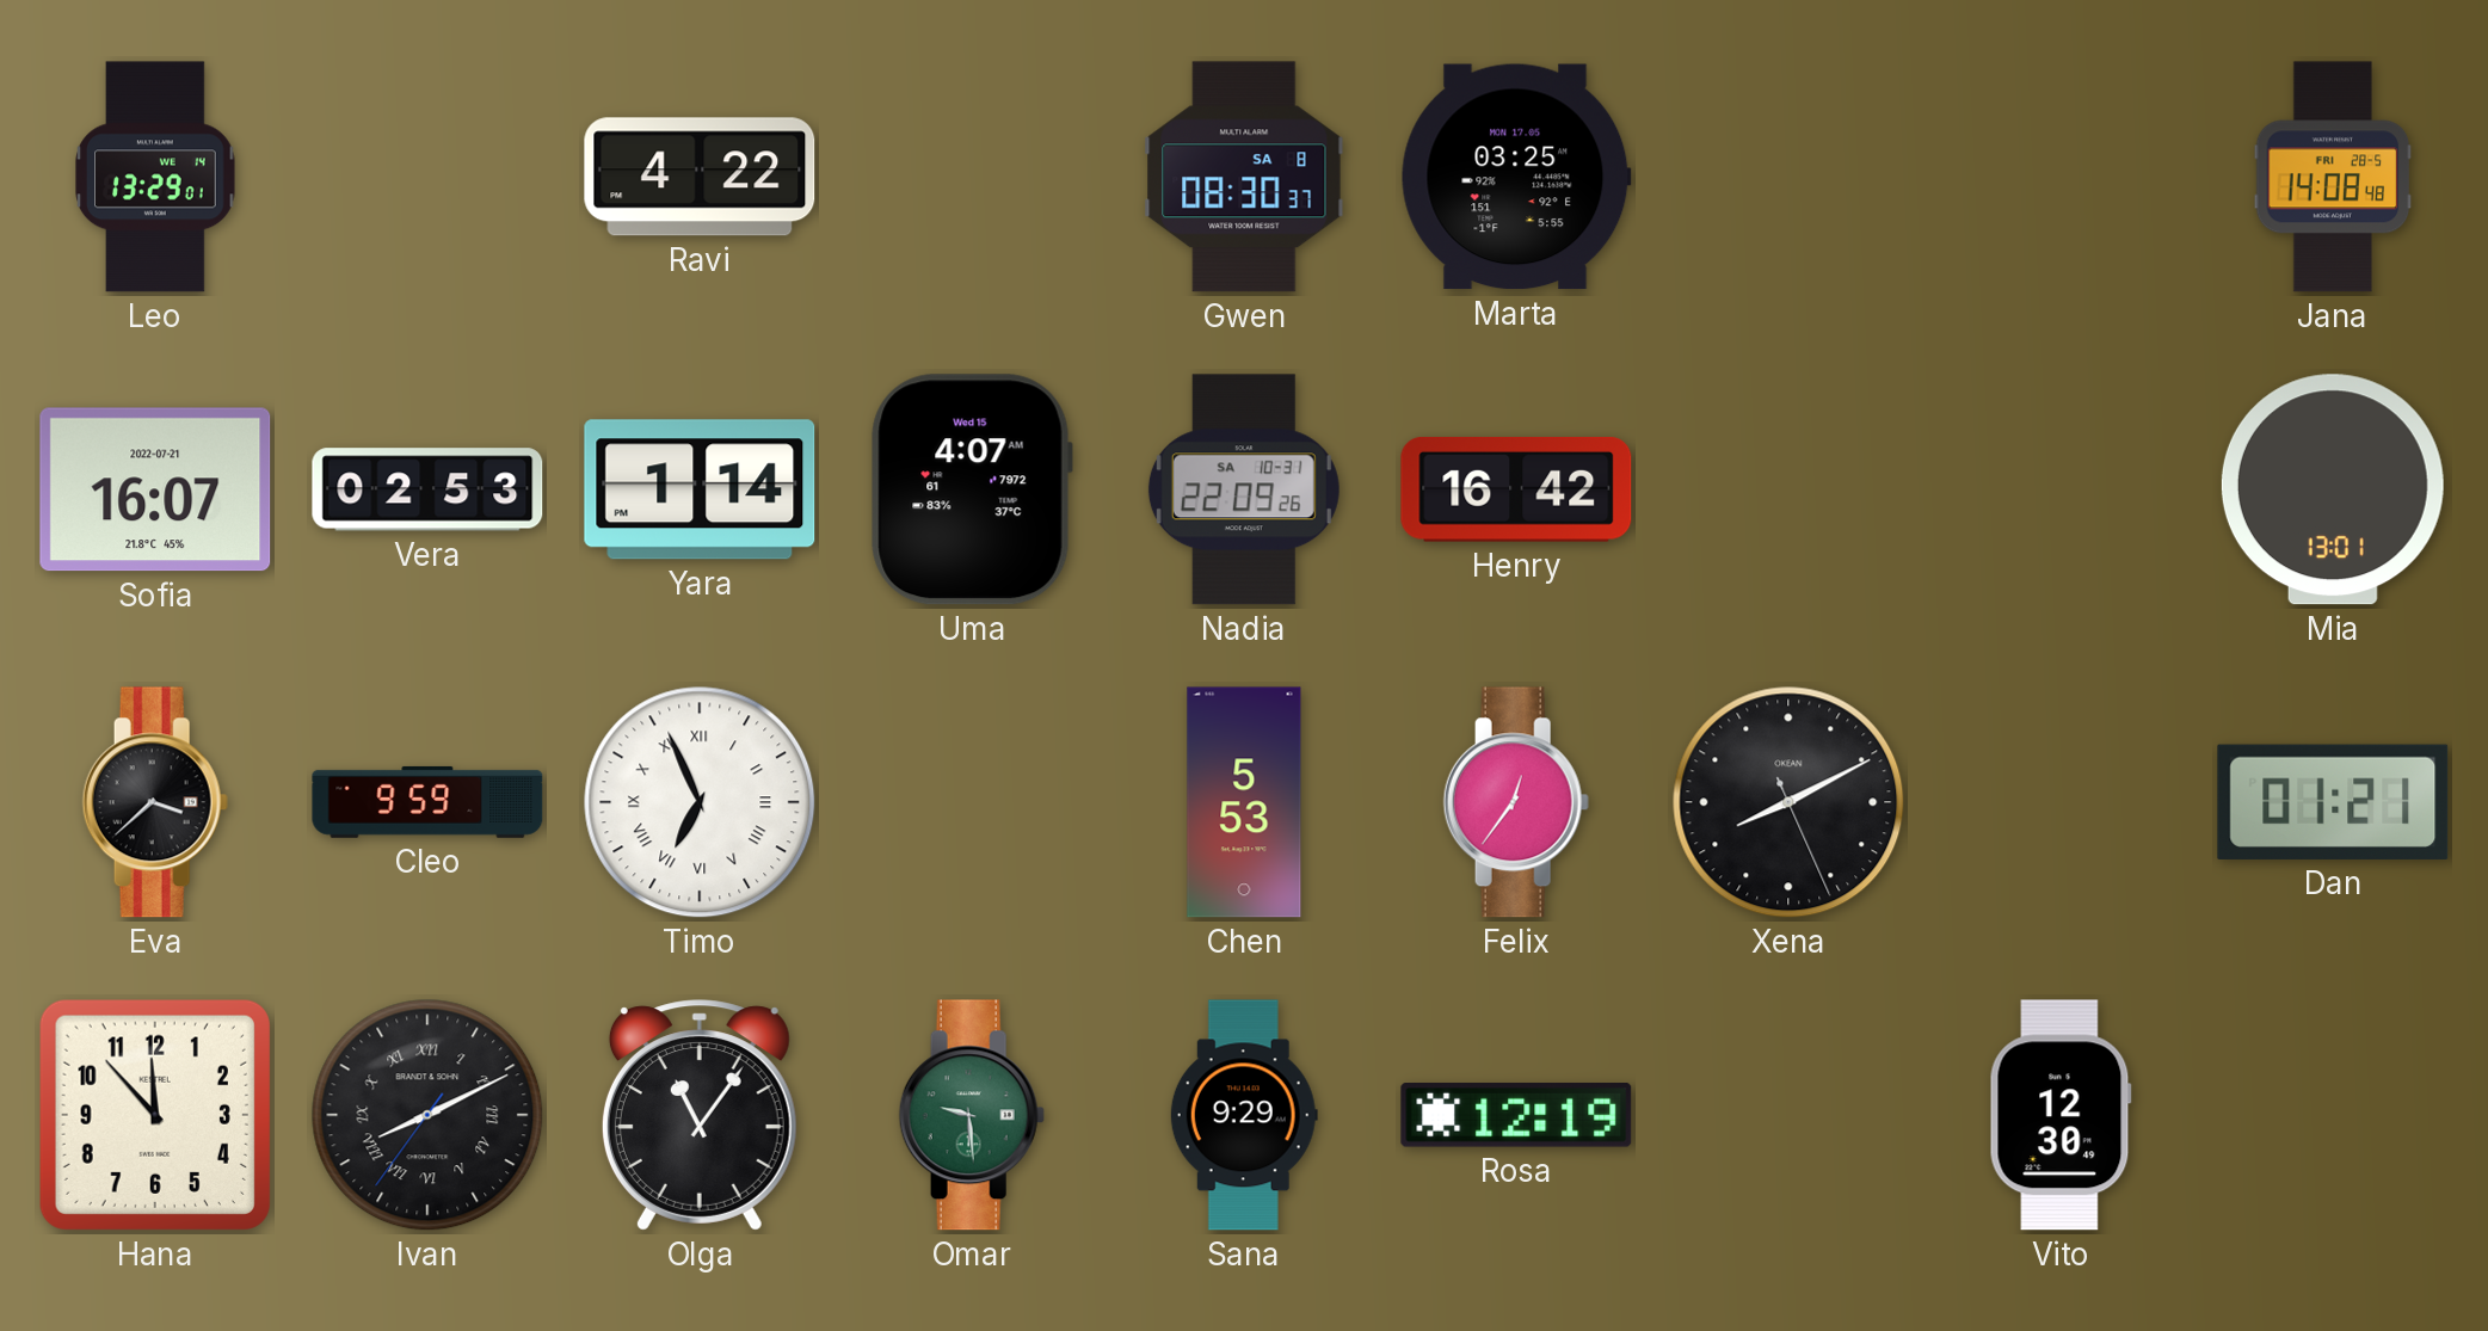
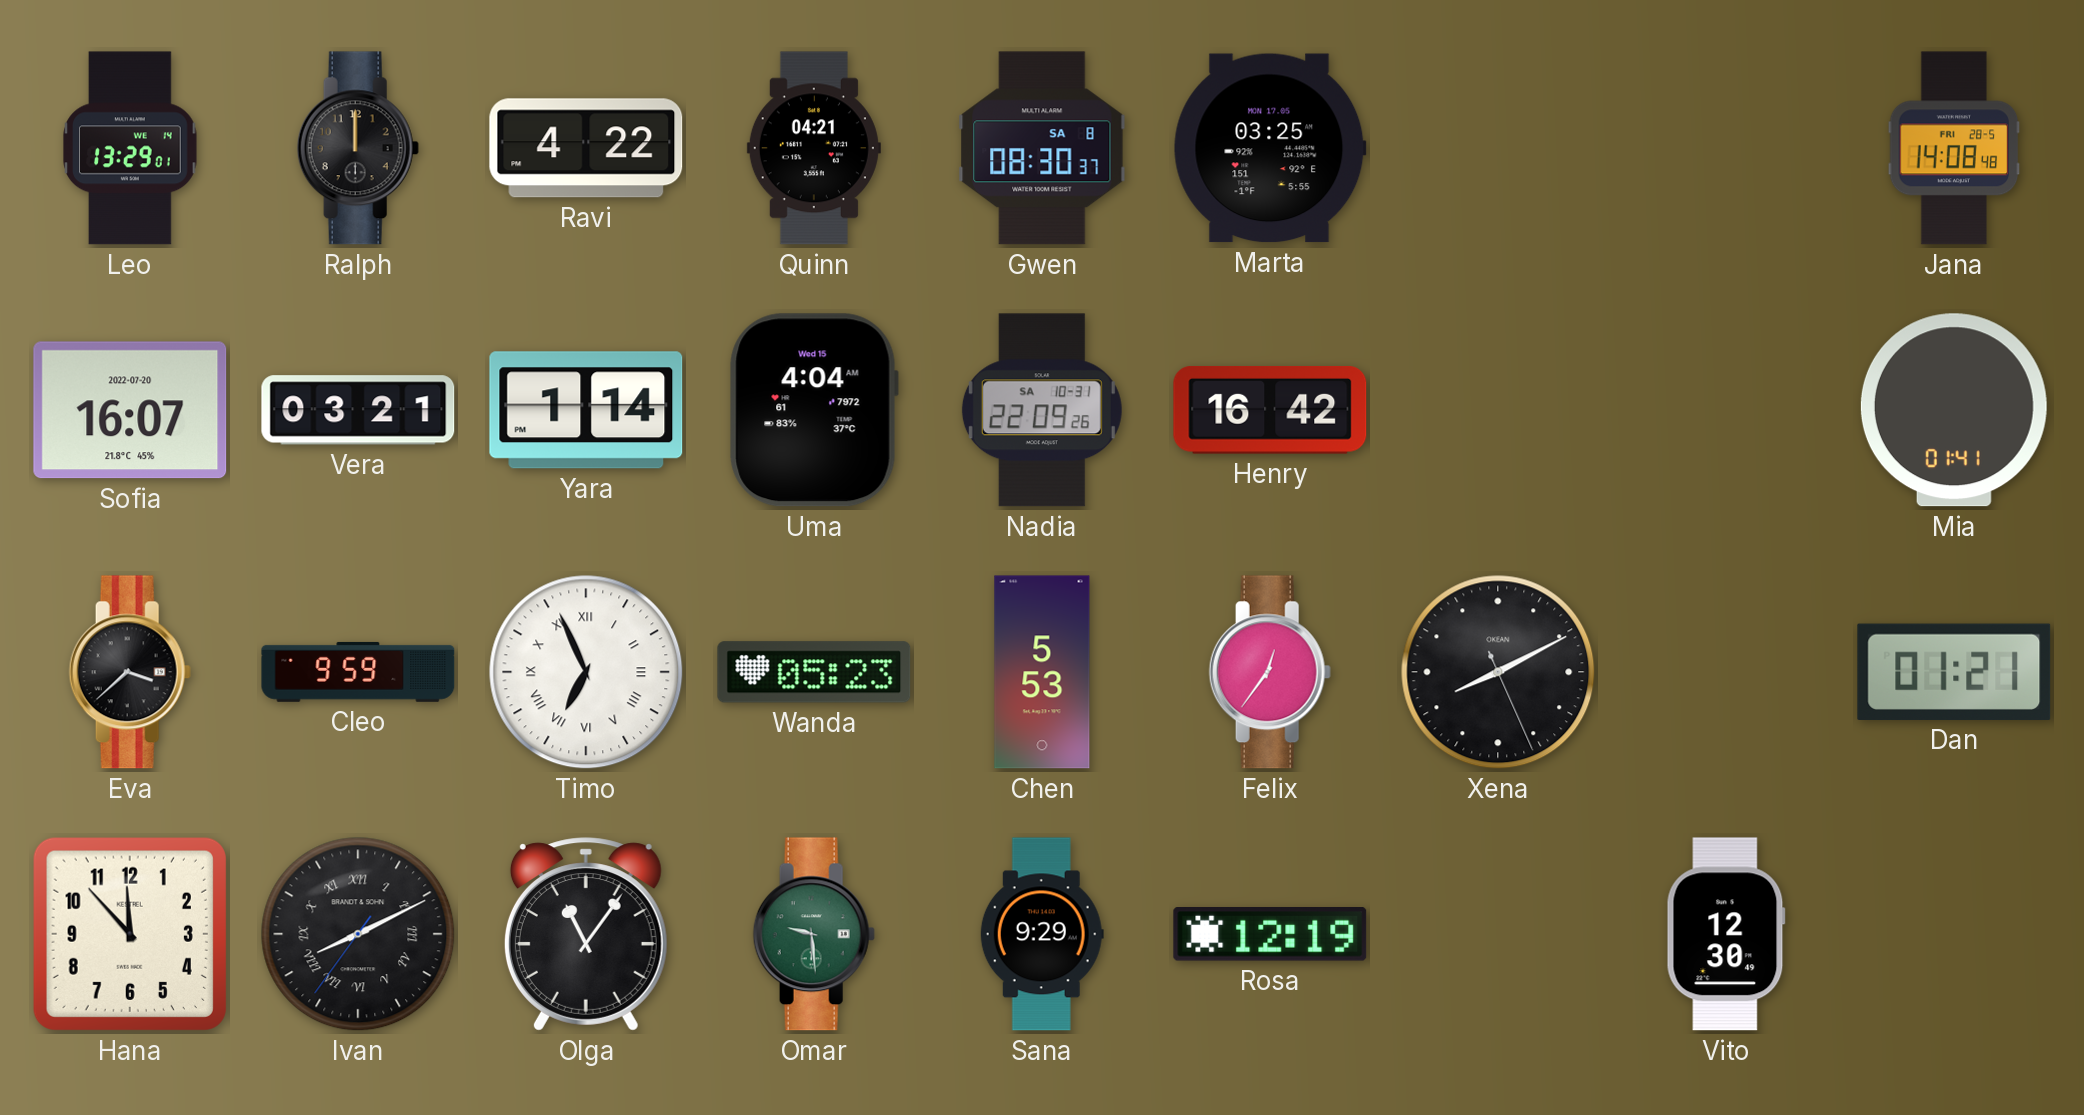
Ralph: none -> 12:00
Quinn: none -> 04:21
Sofia date: 2022-07-21 -> 2022-07-20
Vera: 02:53 -> 03:21
Uma: 4:07 -> 4:04
Mia: 13:01 -> 01:41
Wanda: none -> 05:23
